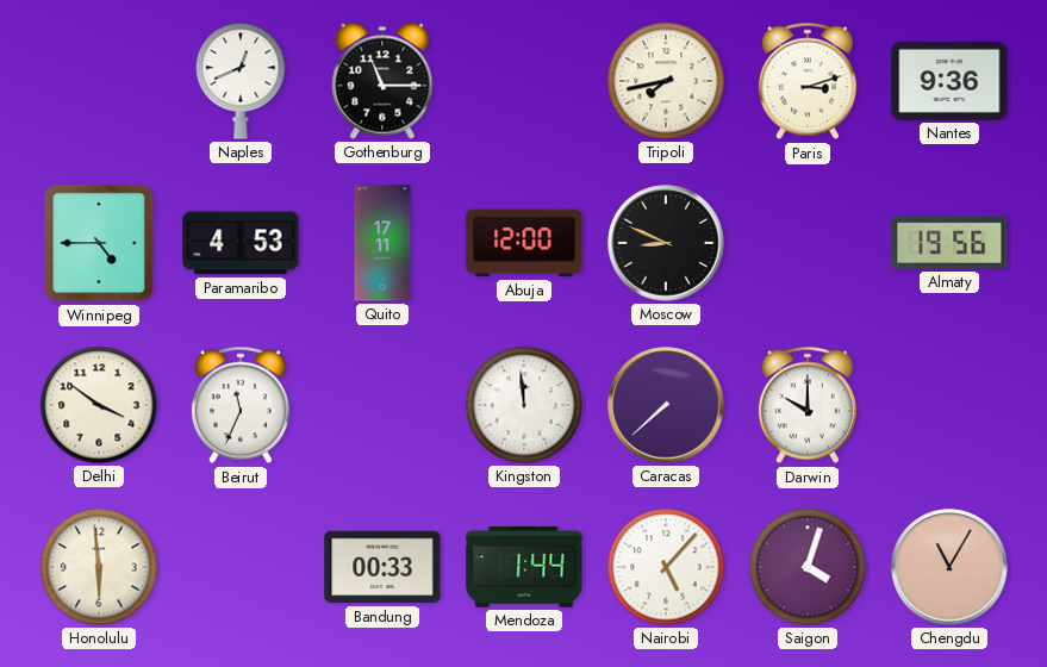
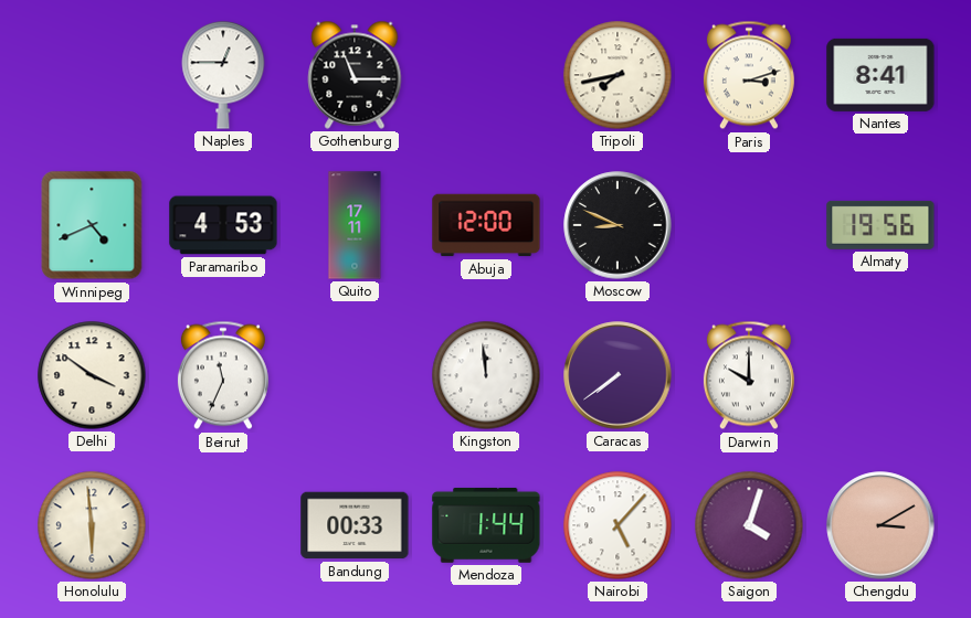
Naples: 12:41 -> 12:45
Nantes: 9:36 -> 8:41
Winnipeg: 4:45 -> 4:41
Caracas: 7:38 -> 7:39
Chengdu: 11:05 -> 3:10
